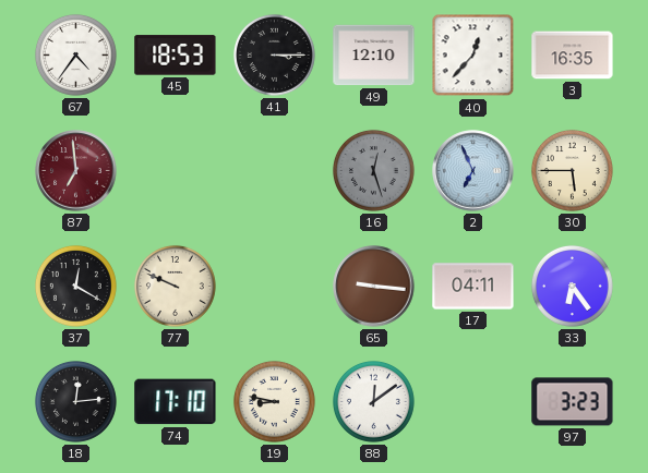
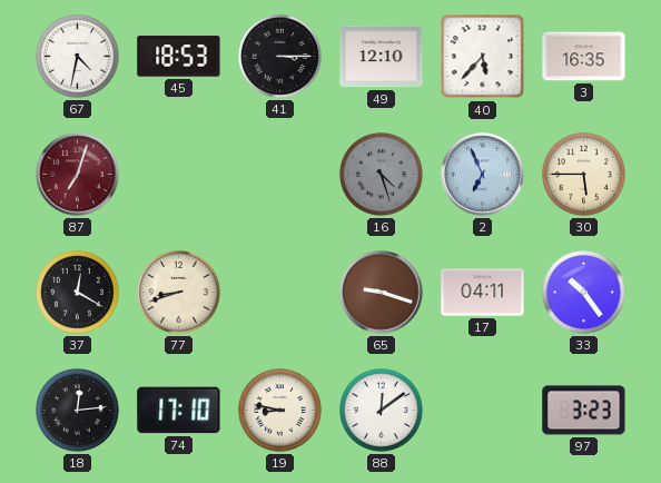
67: 4:36 -> 4:32
40: 12:37 -> 5:37
87: 6:59 -> 7:03
16: 12:27 -> 4:27
77: 9:49 -> 8:42
65: 9:16 -> 9:18
33: 6:24 -> 10:24
